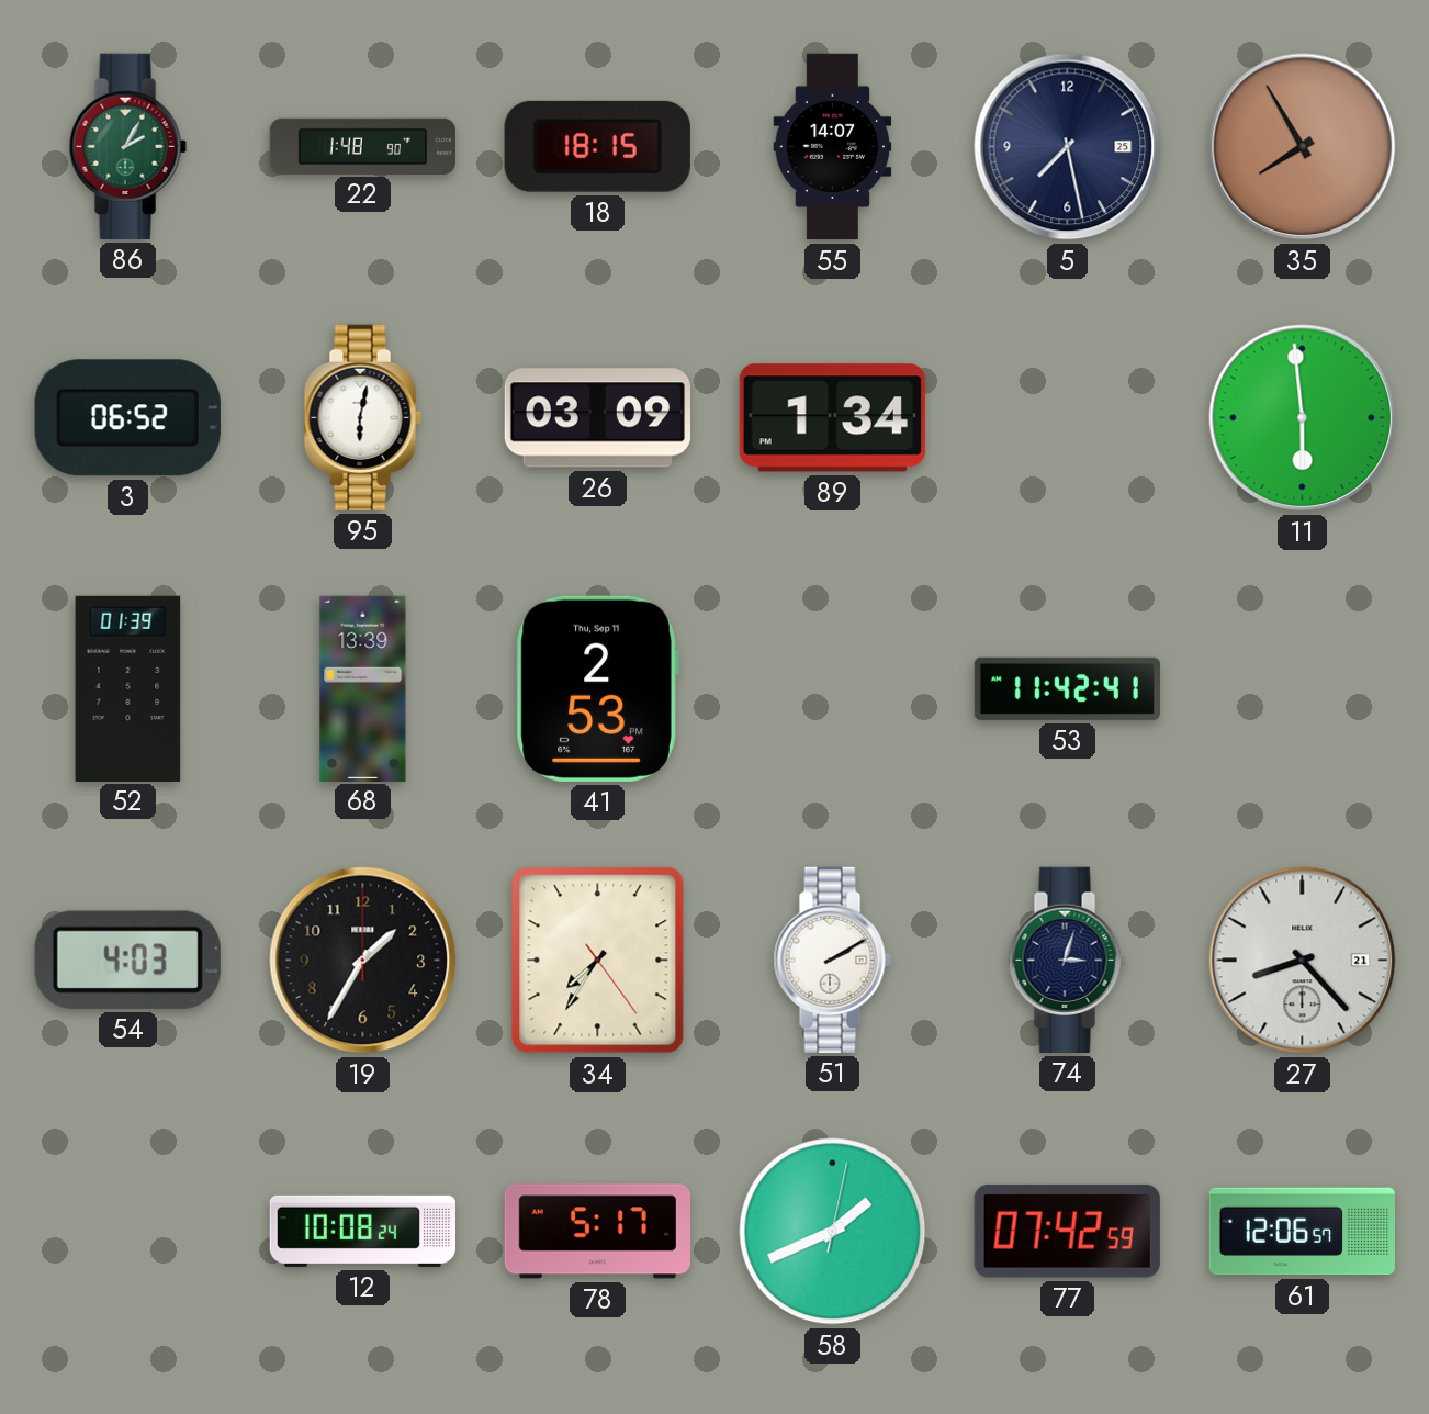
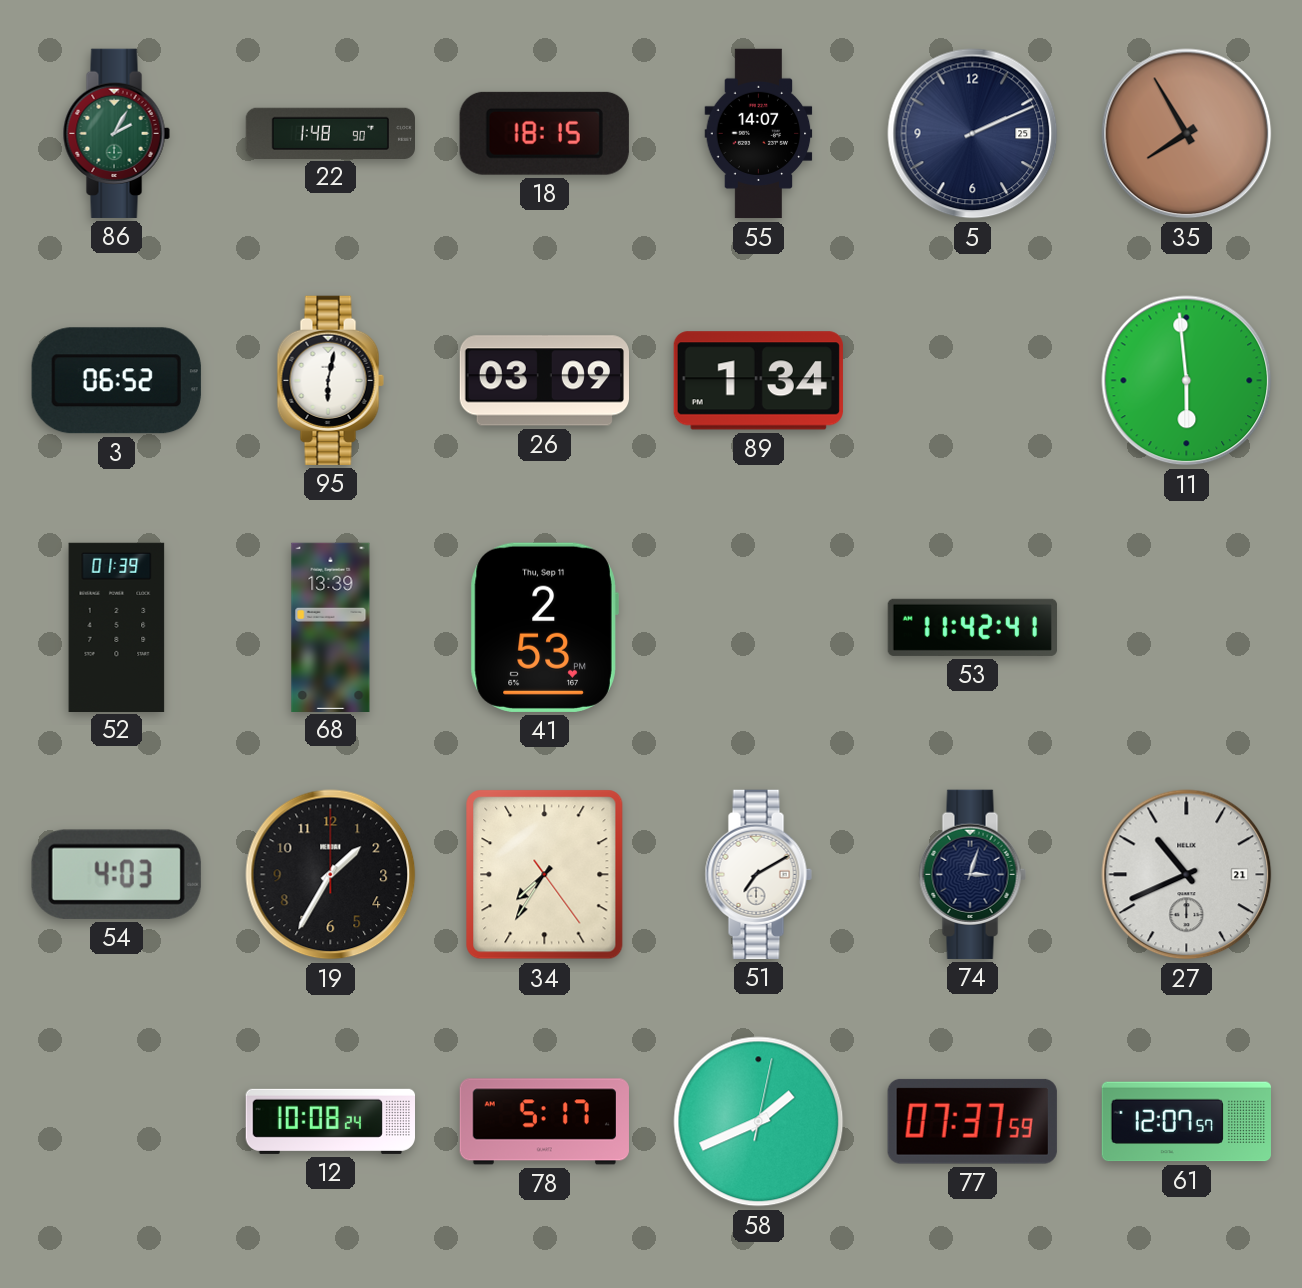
5: 7:28 -> 2:11
51: 2:10 -> 7:10
27: 8:23 -> 10:41
77: 07:42 -> 07:37
61: 12:06 -> 12:07
